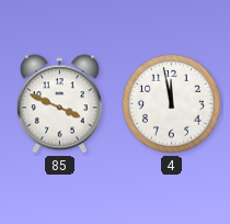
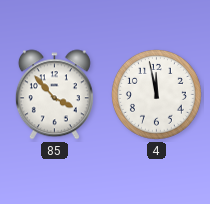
85: 3:49 -> 3:53
